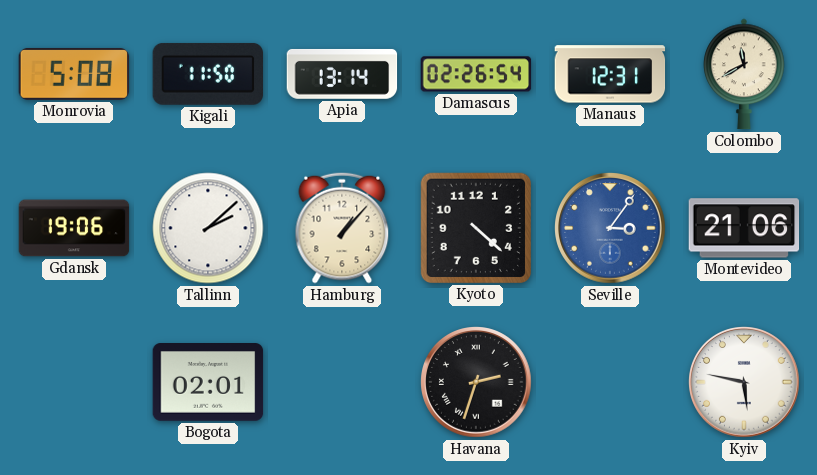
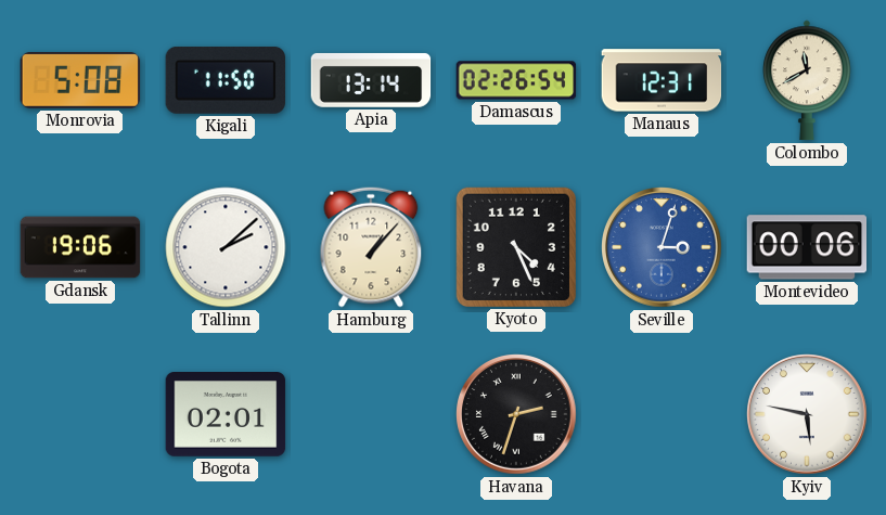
Kyoto: 4:22 -> 4:26
Seville: 3:06 -> 3:03
Montevideo: 21:06 -> 00:06
